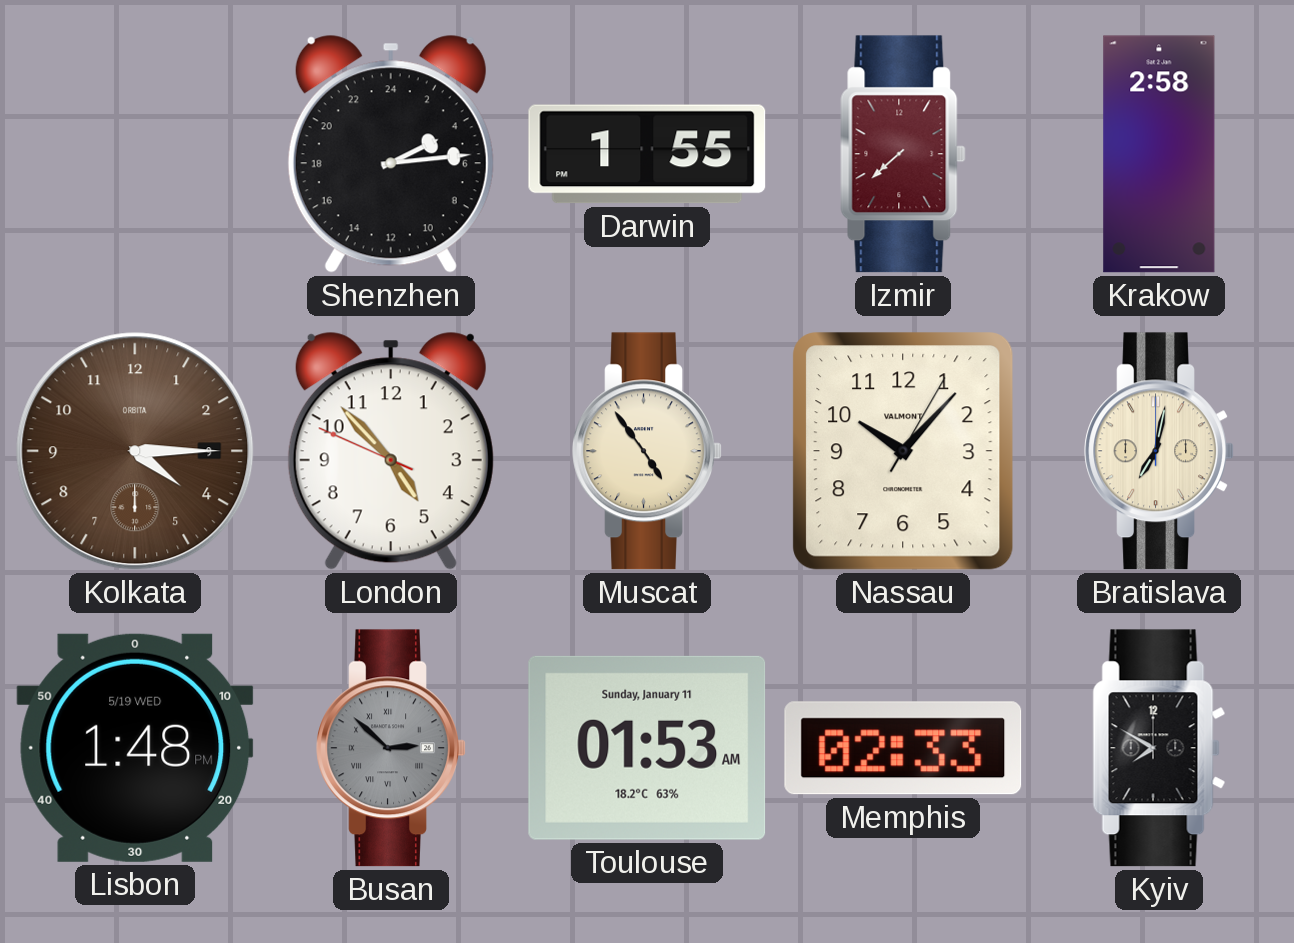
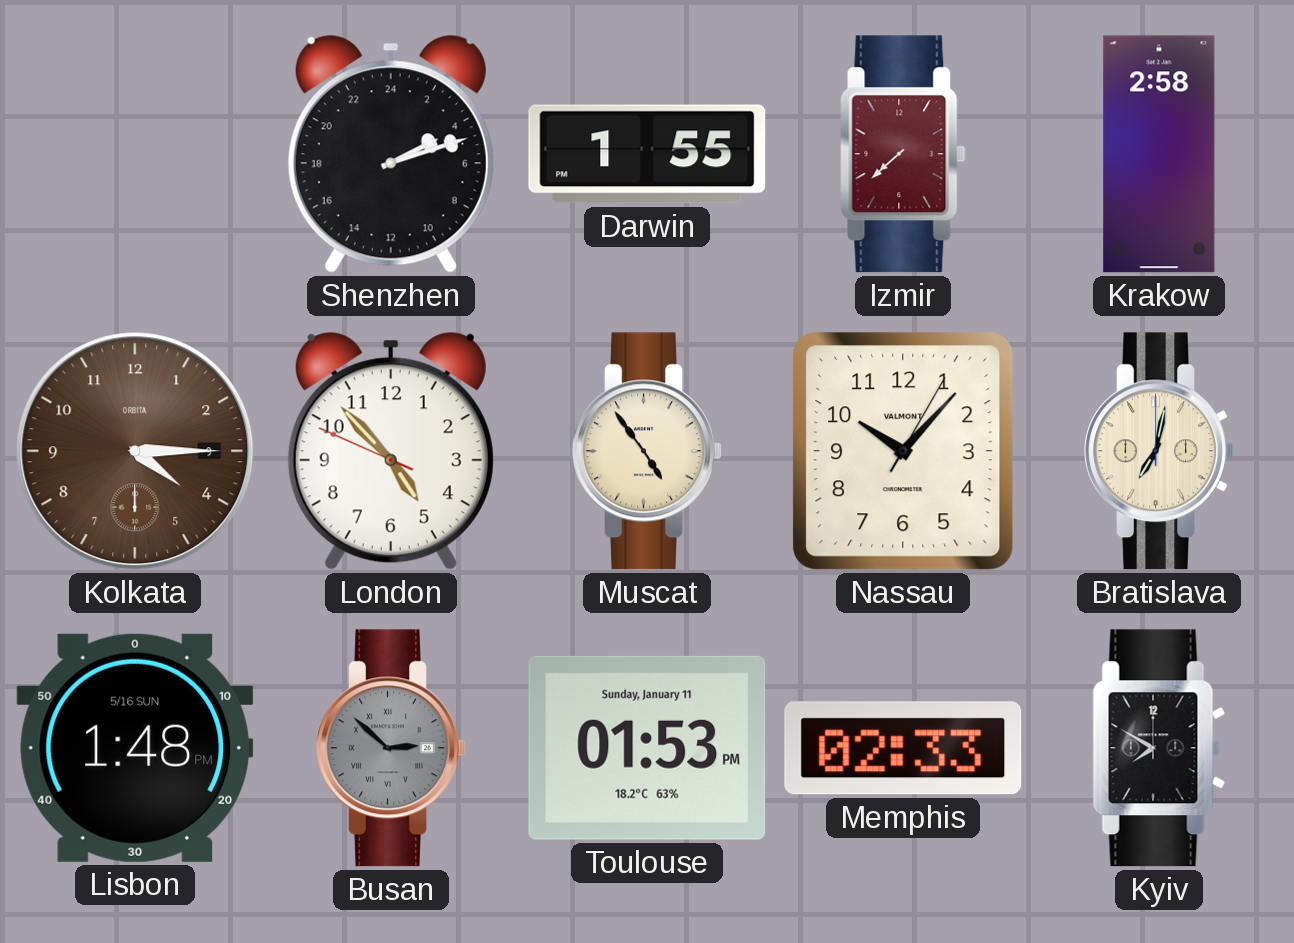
Shenzhen: 4:14 -> 4:12
Lisbon date: 5/19 WED -> 5/16 SUN
Toulouse: 01:53 AM -> 01:53 PM
